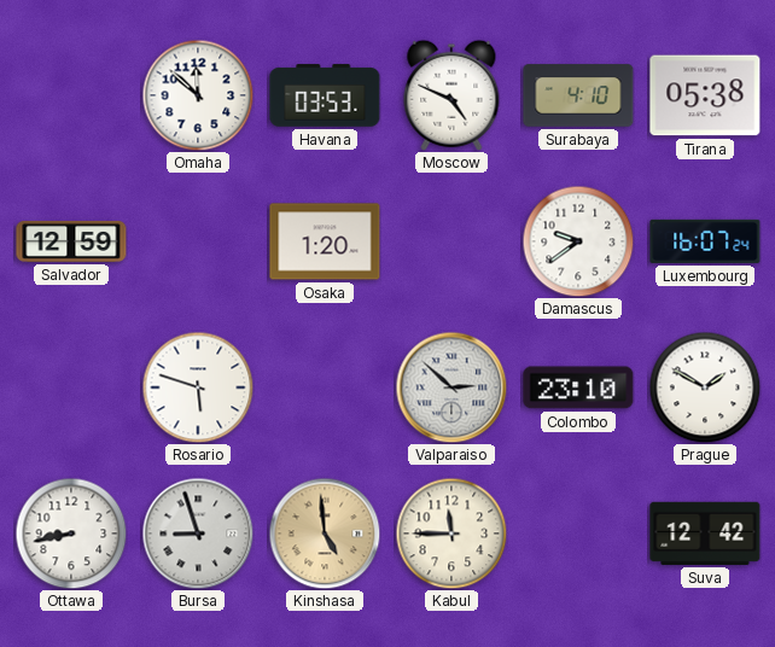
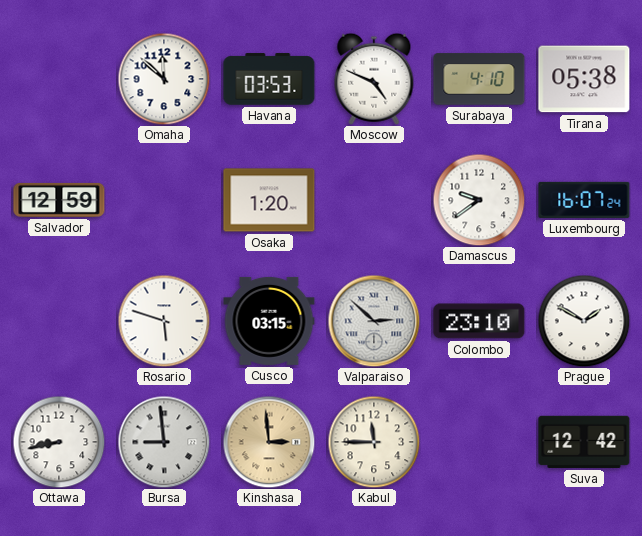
Cusco: none -> 03:15
Bursa: 8:57 -> 8:59
Kinshasa: 4:59 -> 2:59
